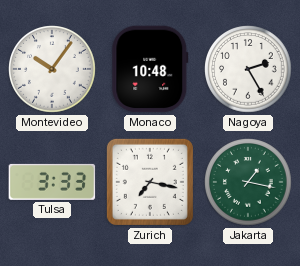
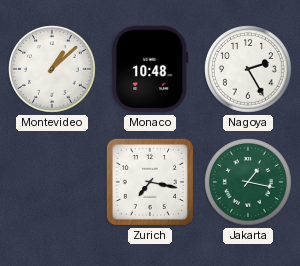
Montevideo: 10:06 -> 1:08
Tulsa: 3:33 -> none
